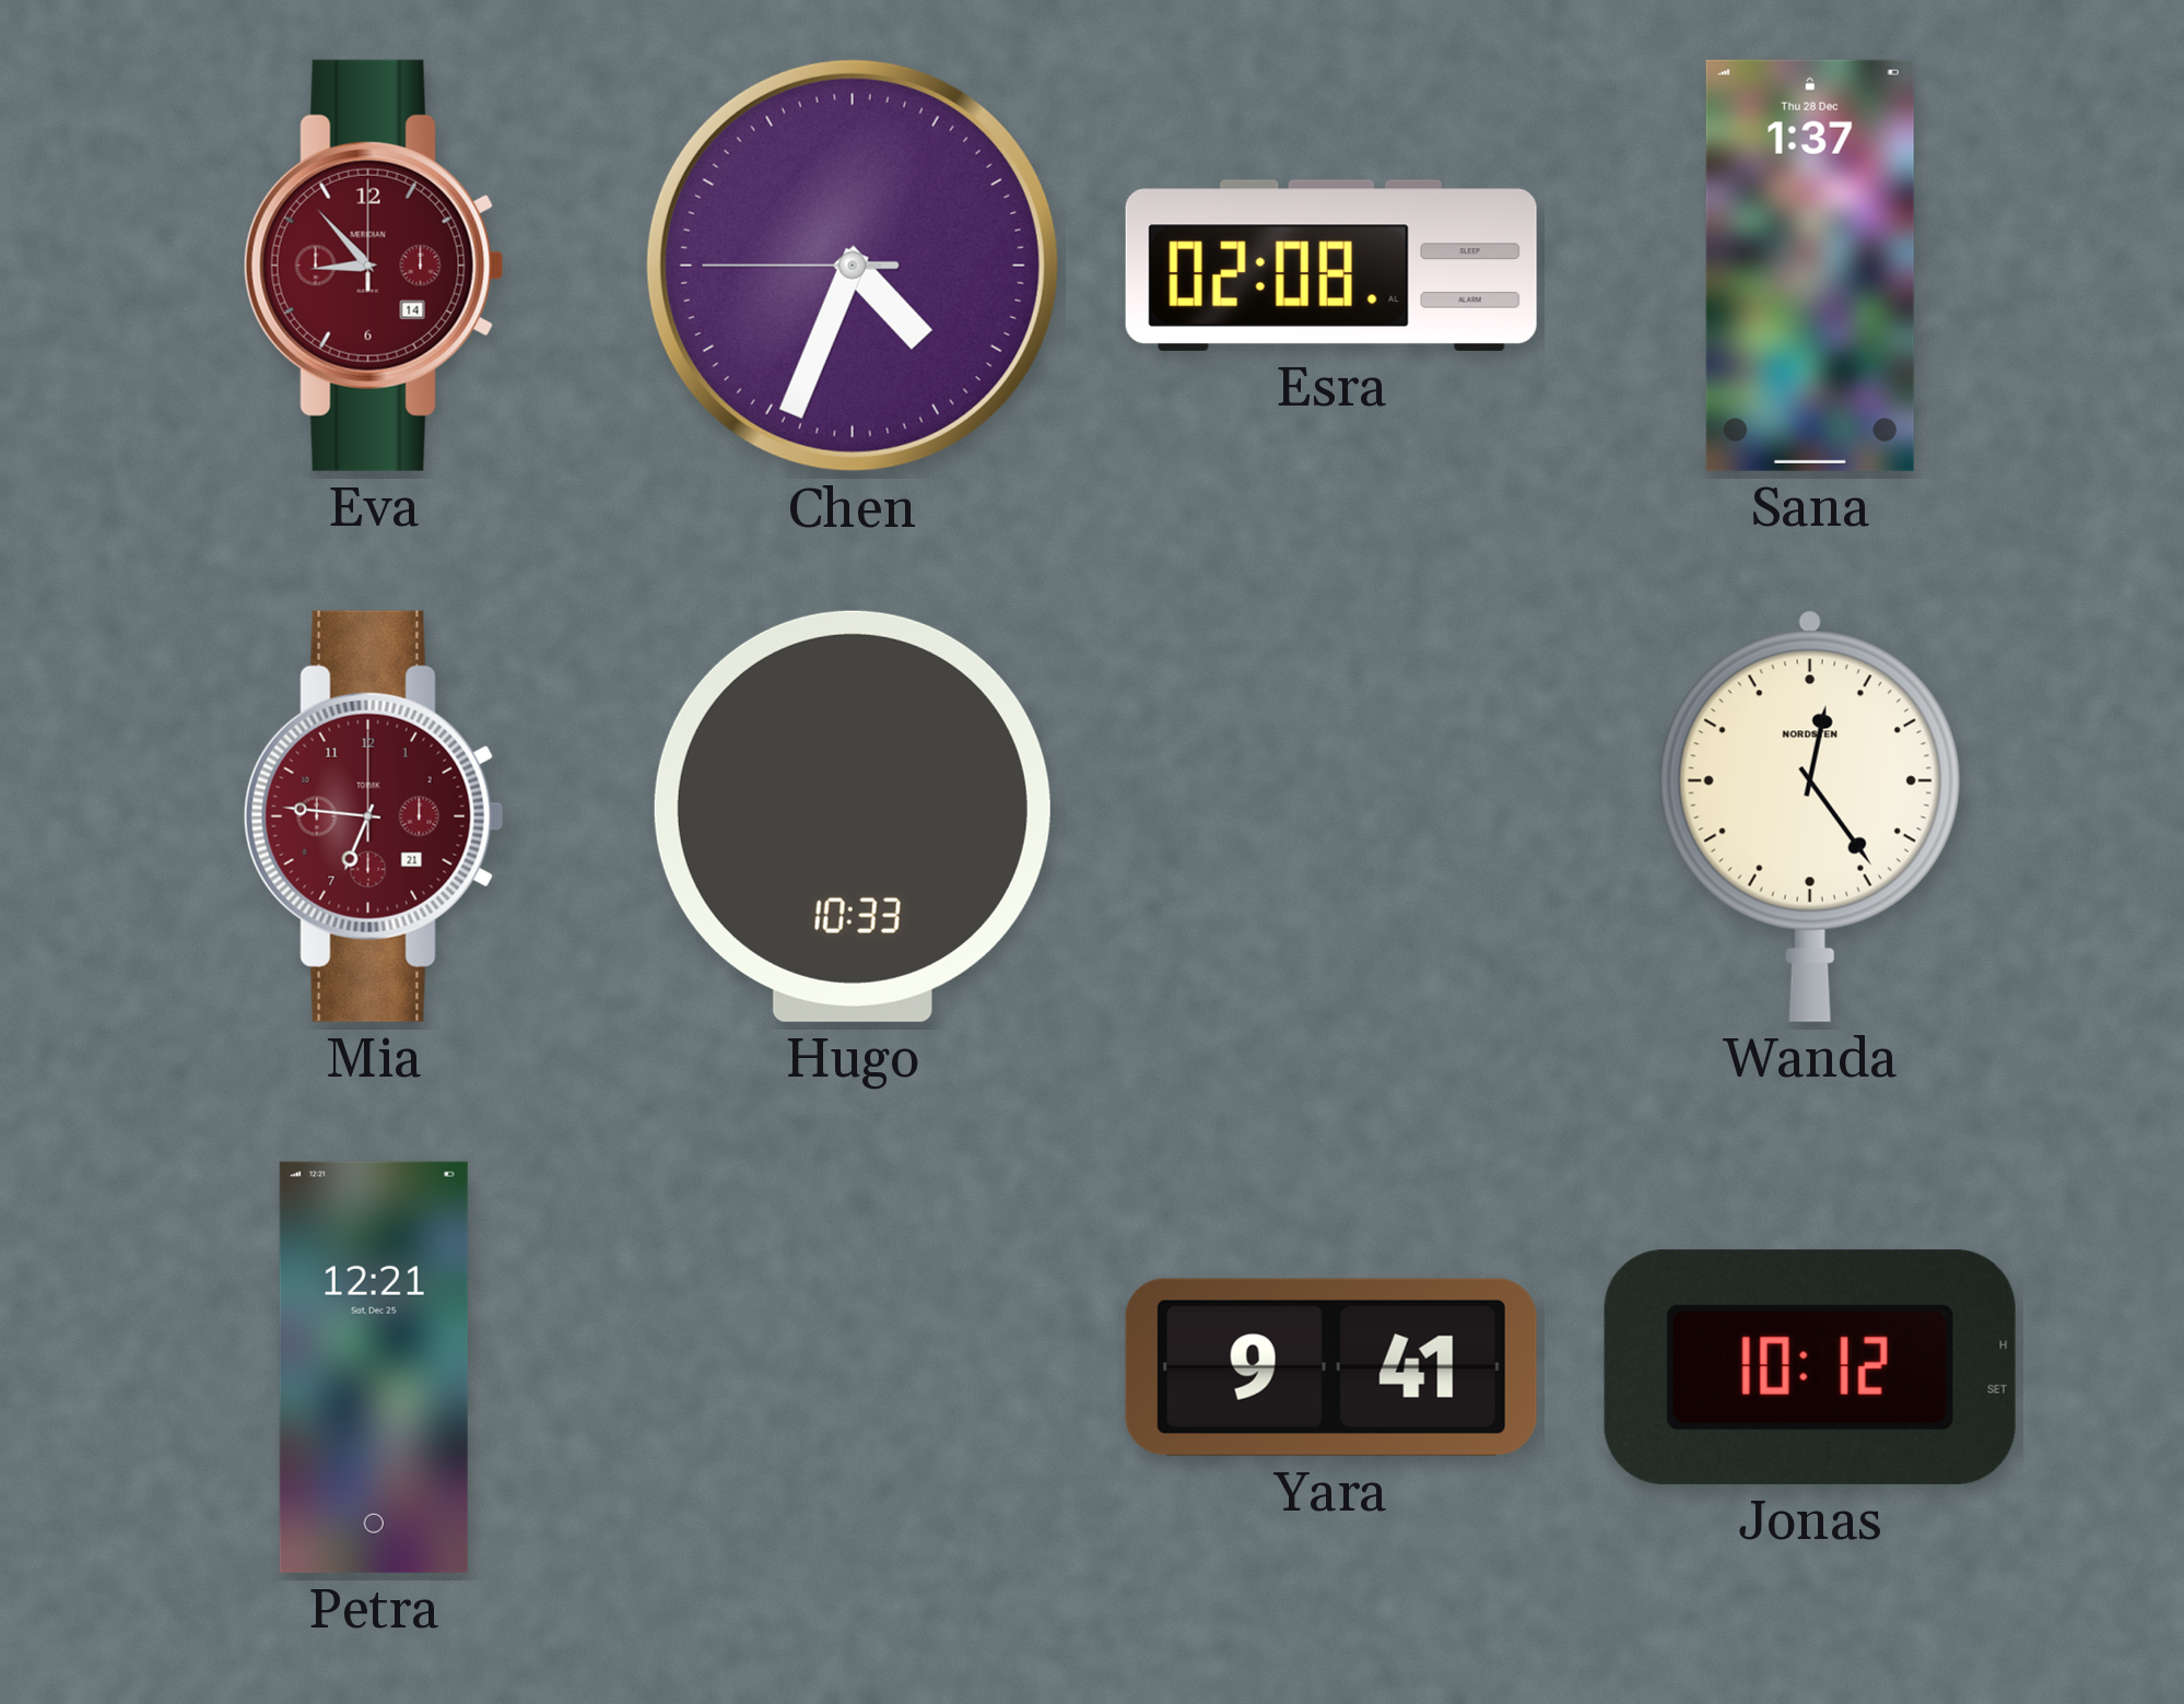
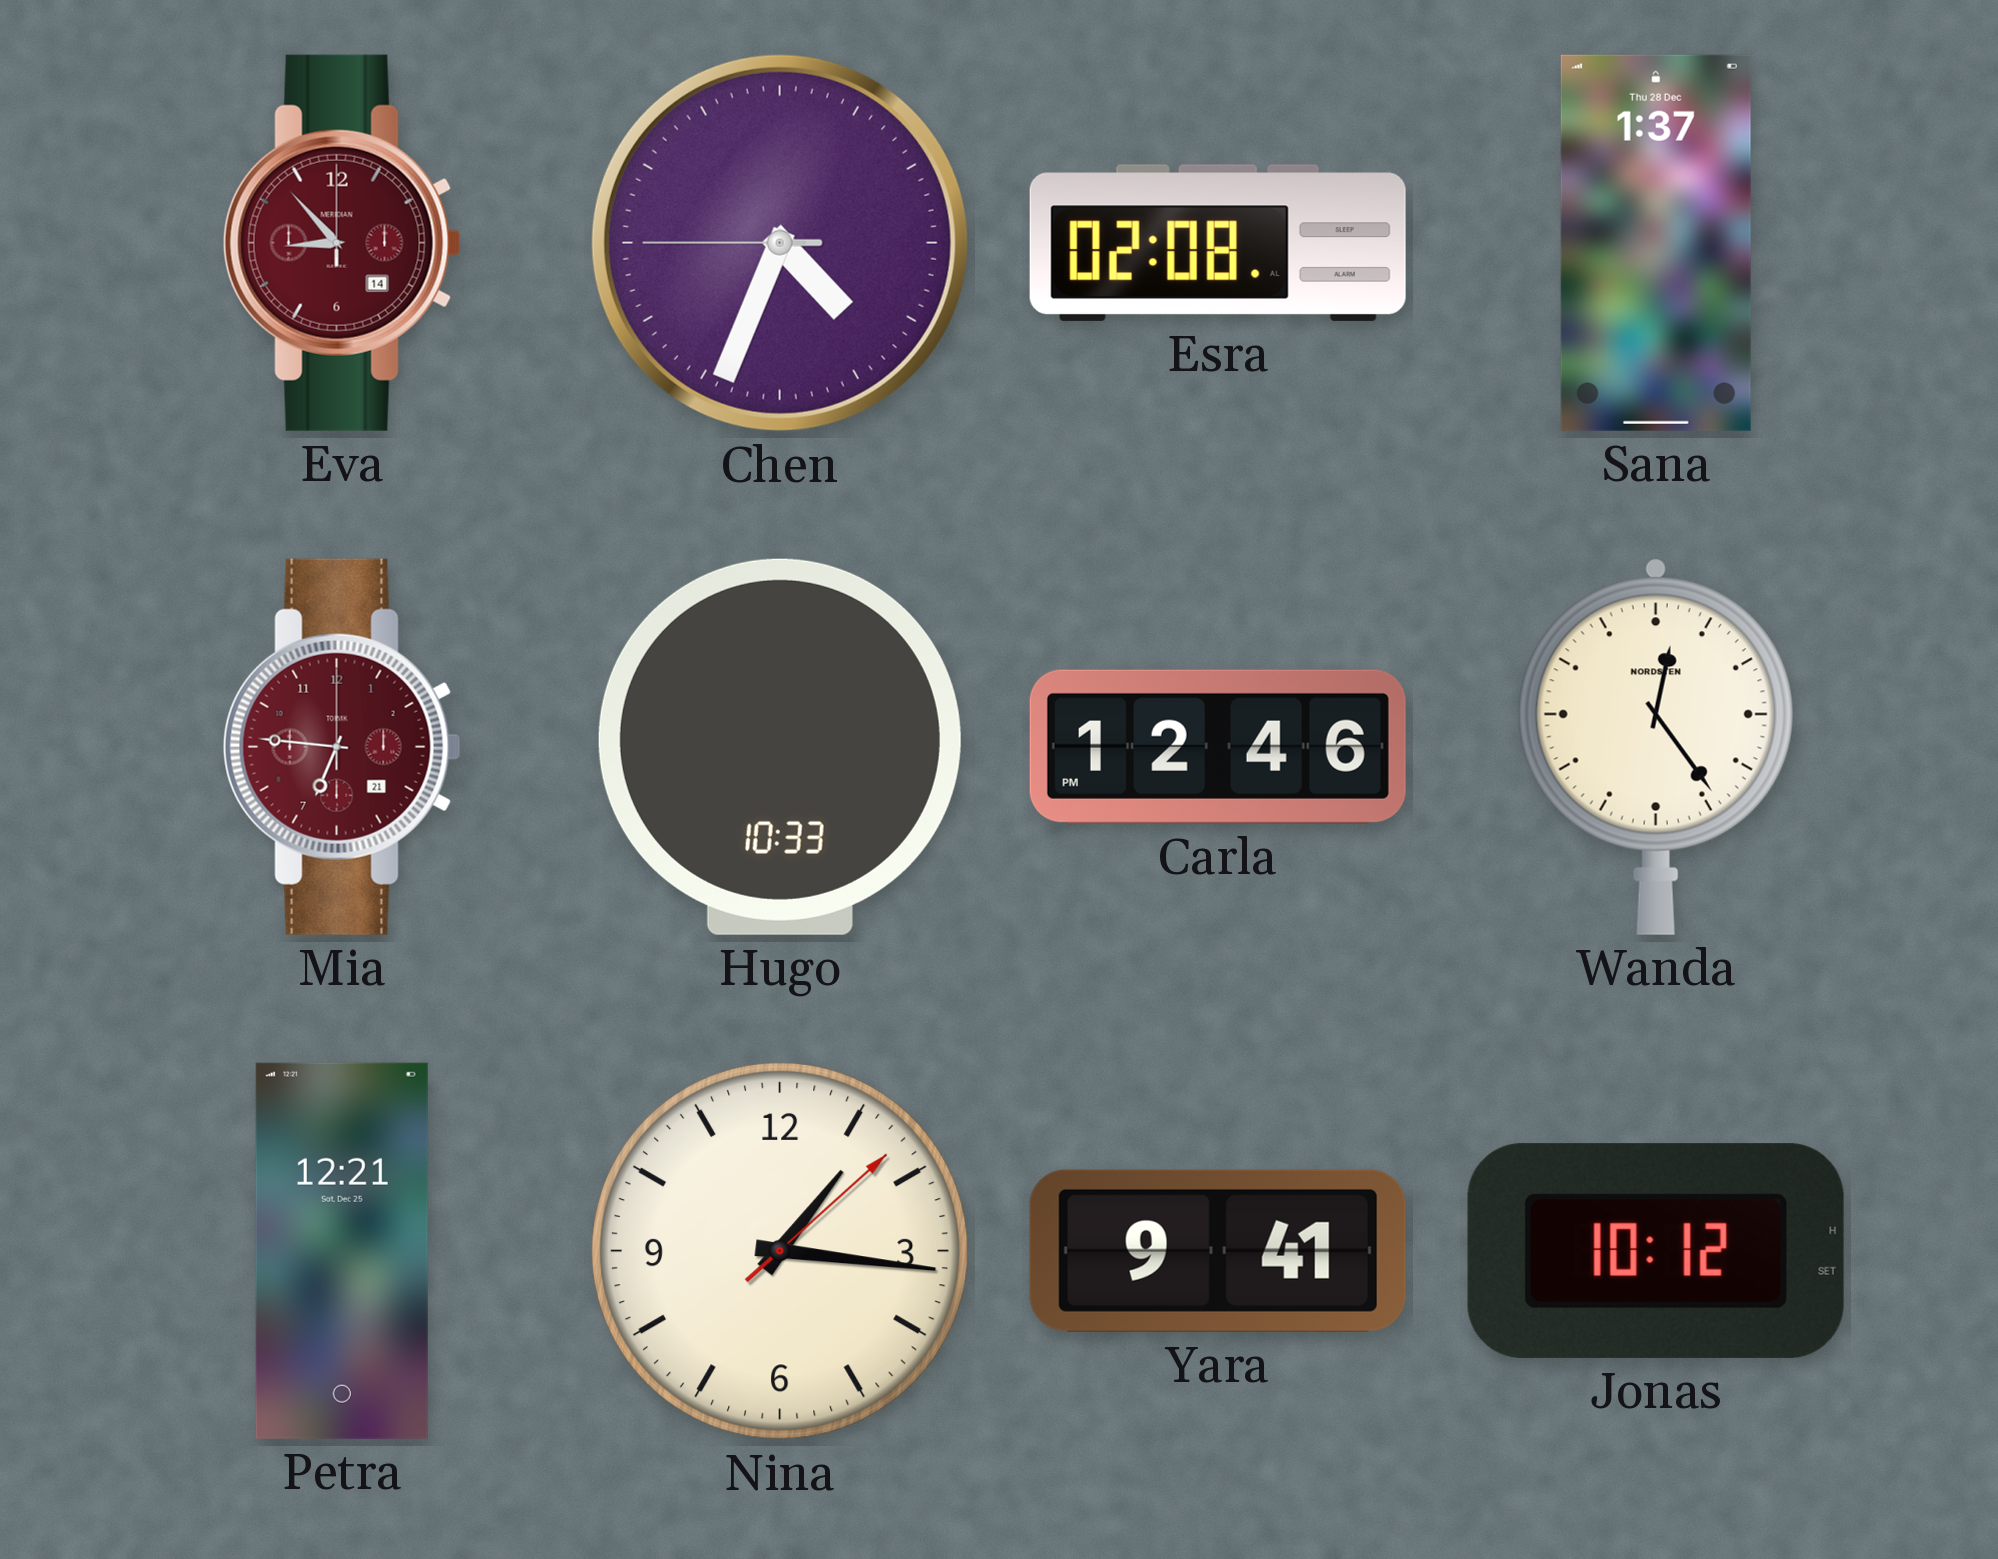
Carla: none -> 12:46
Nina: none -> 1:16
